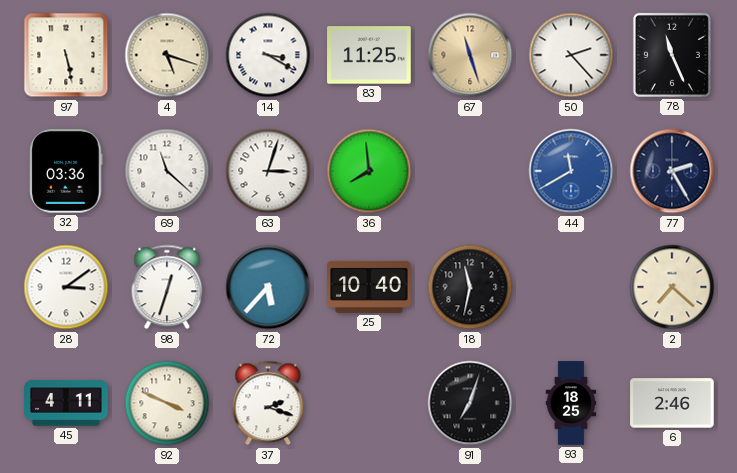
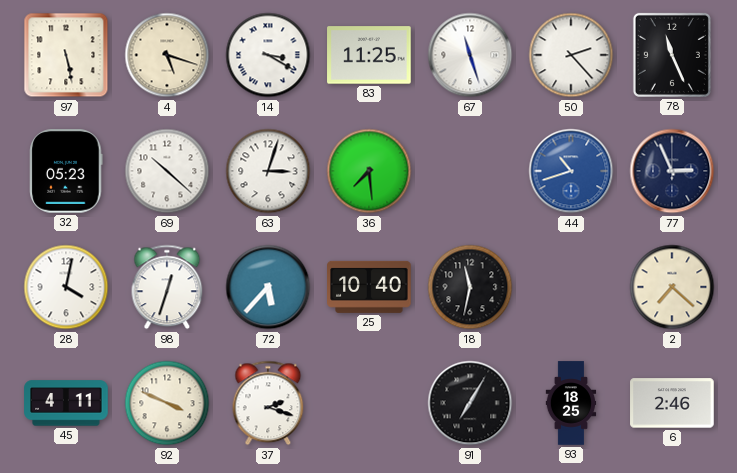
67 dial: champagne -> white
32: 03:36 -> 05:23
69: 11:22 -> 10:22
36: 7:59 -> 7:29
44: 11:40 -> 10:42
77: 2:25 -> 2:56
28: 3:09 -> 4:02
91: 7:03 -> 7:05
